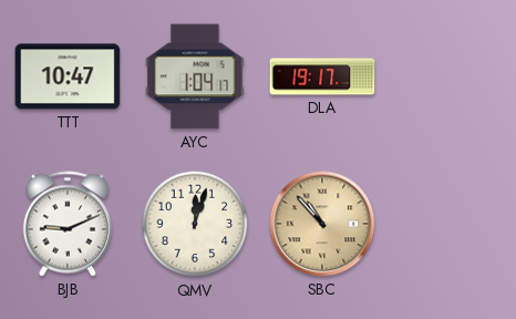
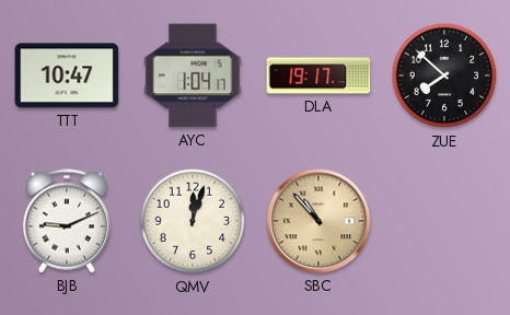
ZUE: none -> 7:52
